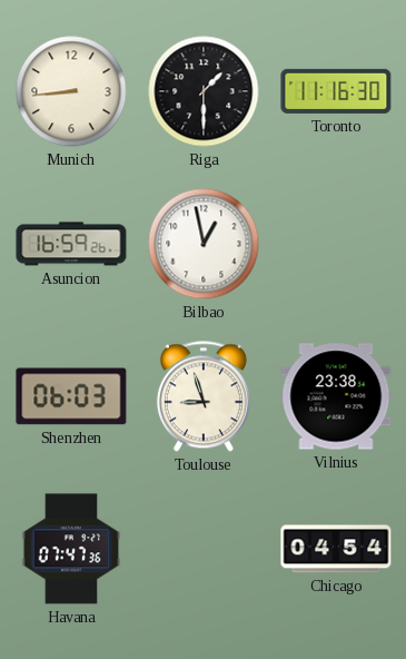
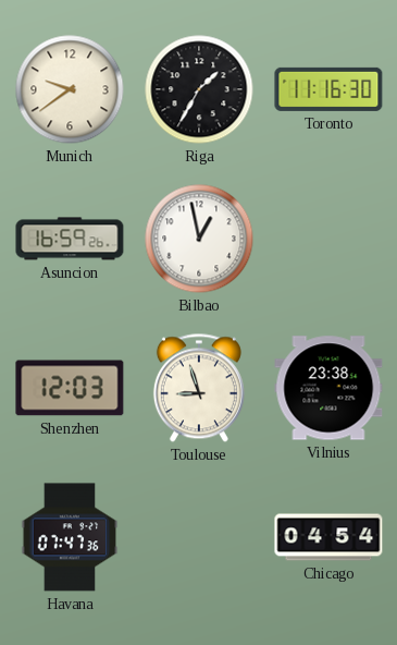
Munich: 8:44 -> 9:39
Riga: 1:30 -> 1:35
Shenzhen: 06:03 -> 12:03
